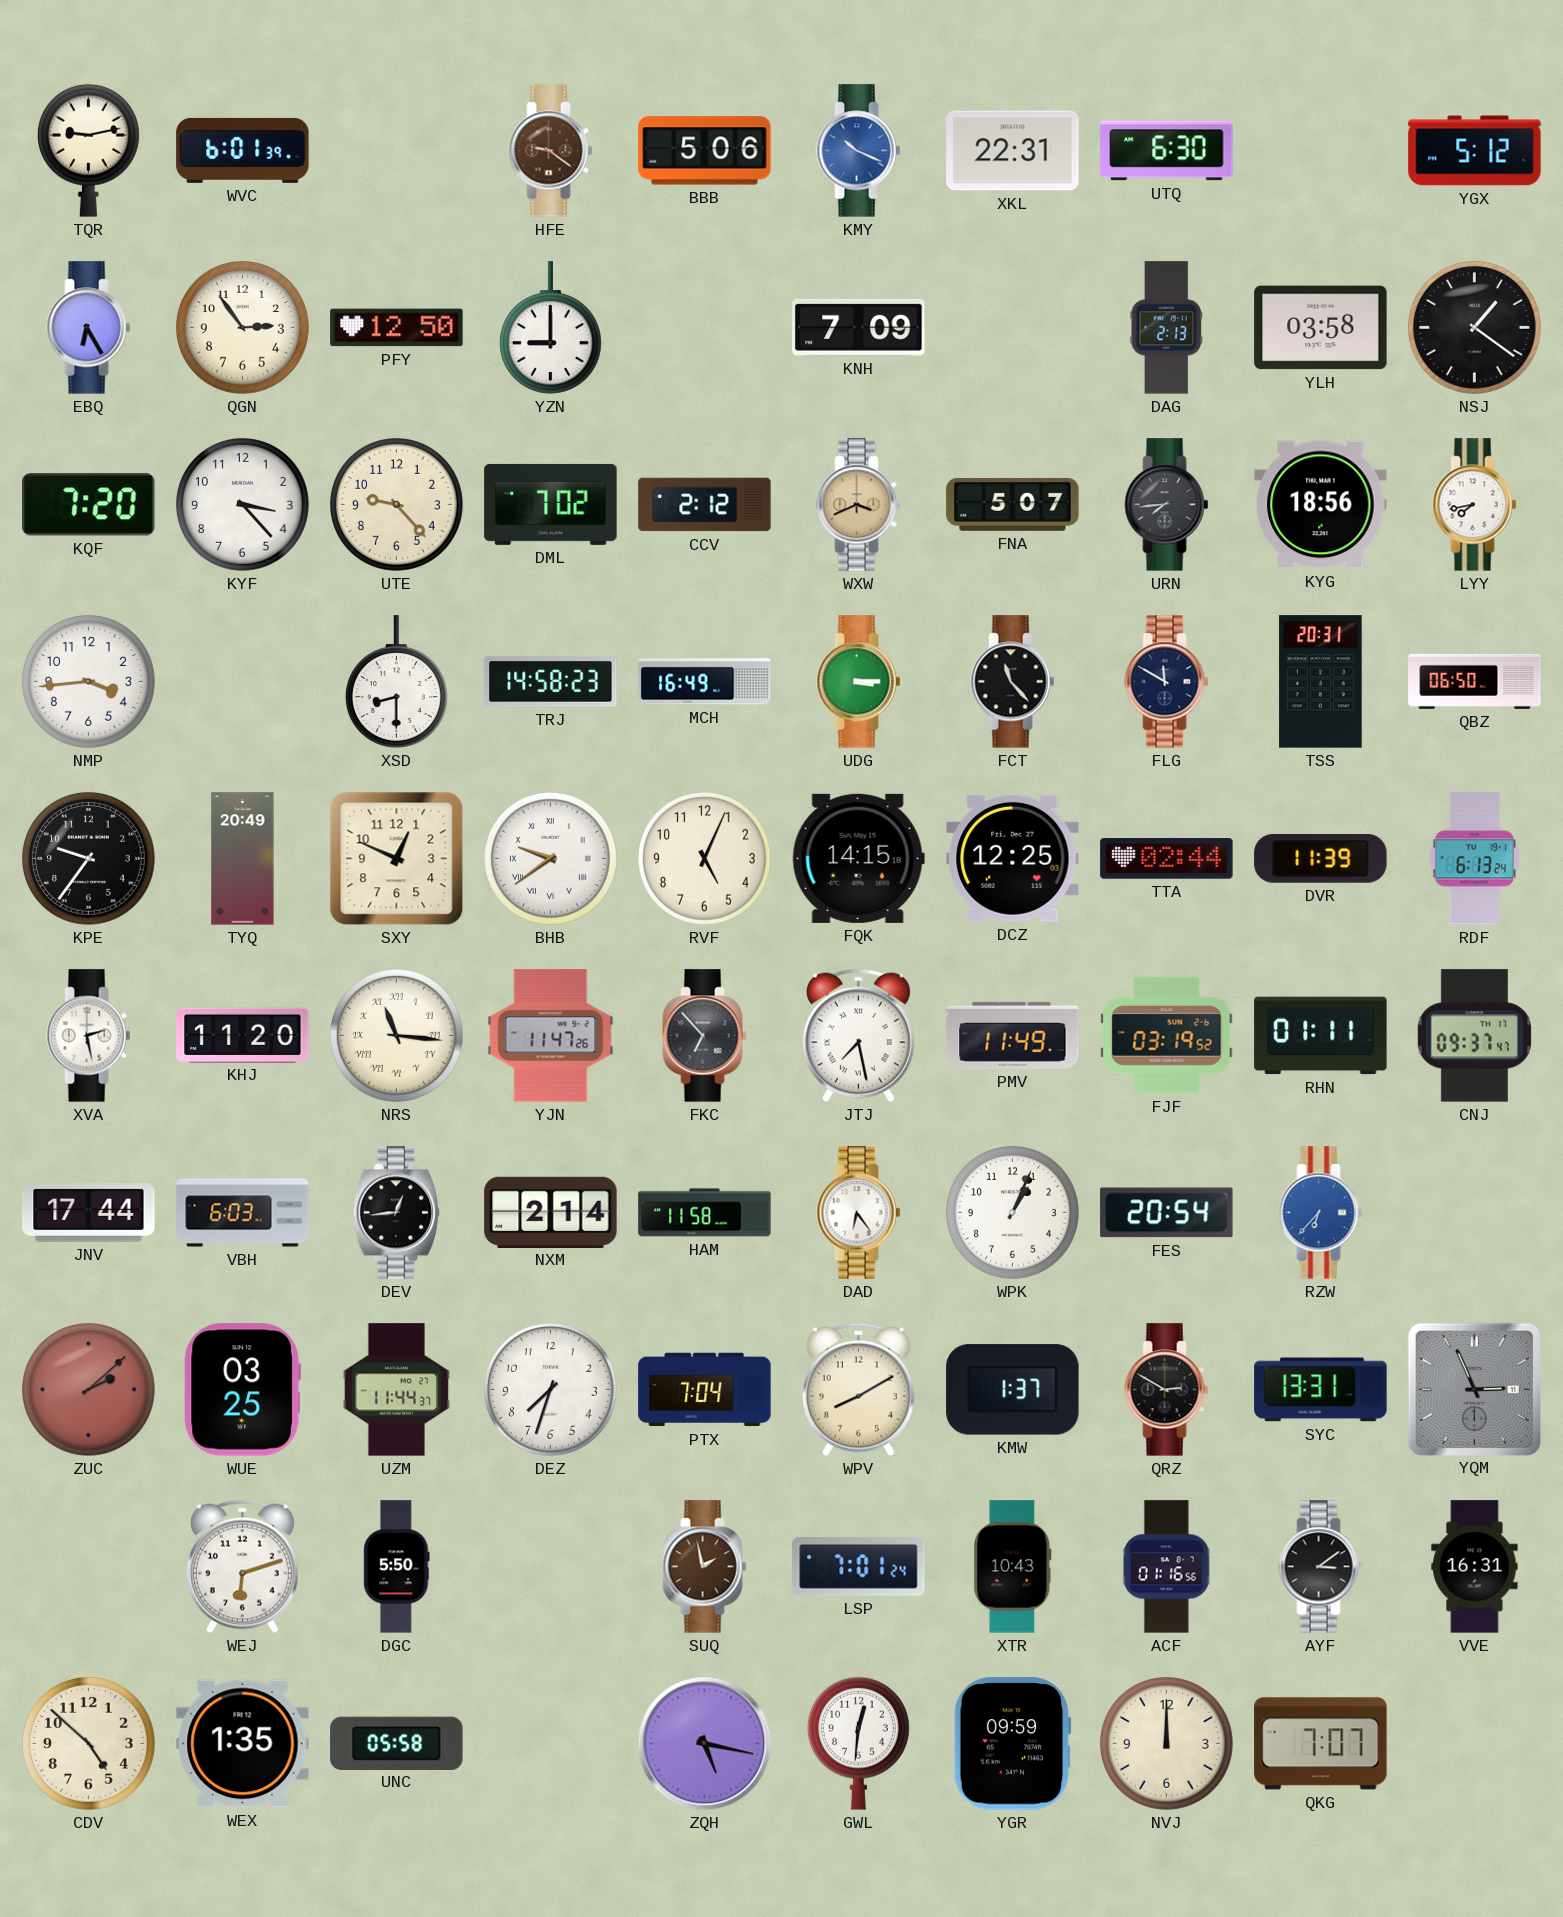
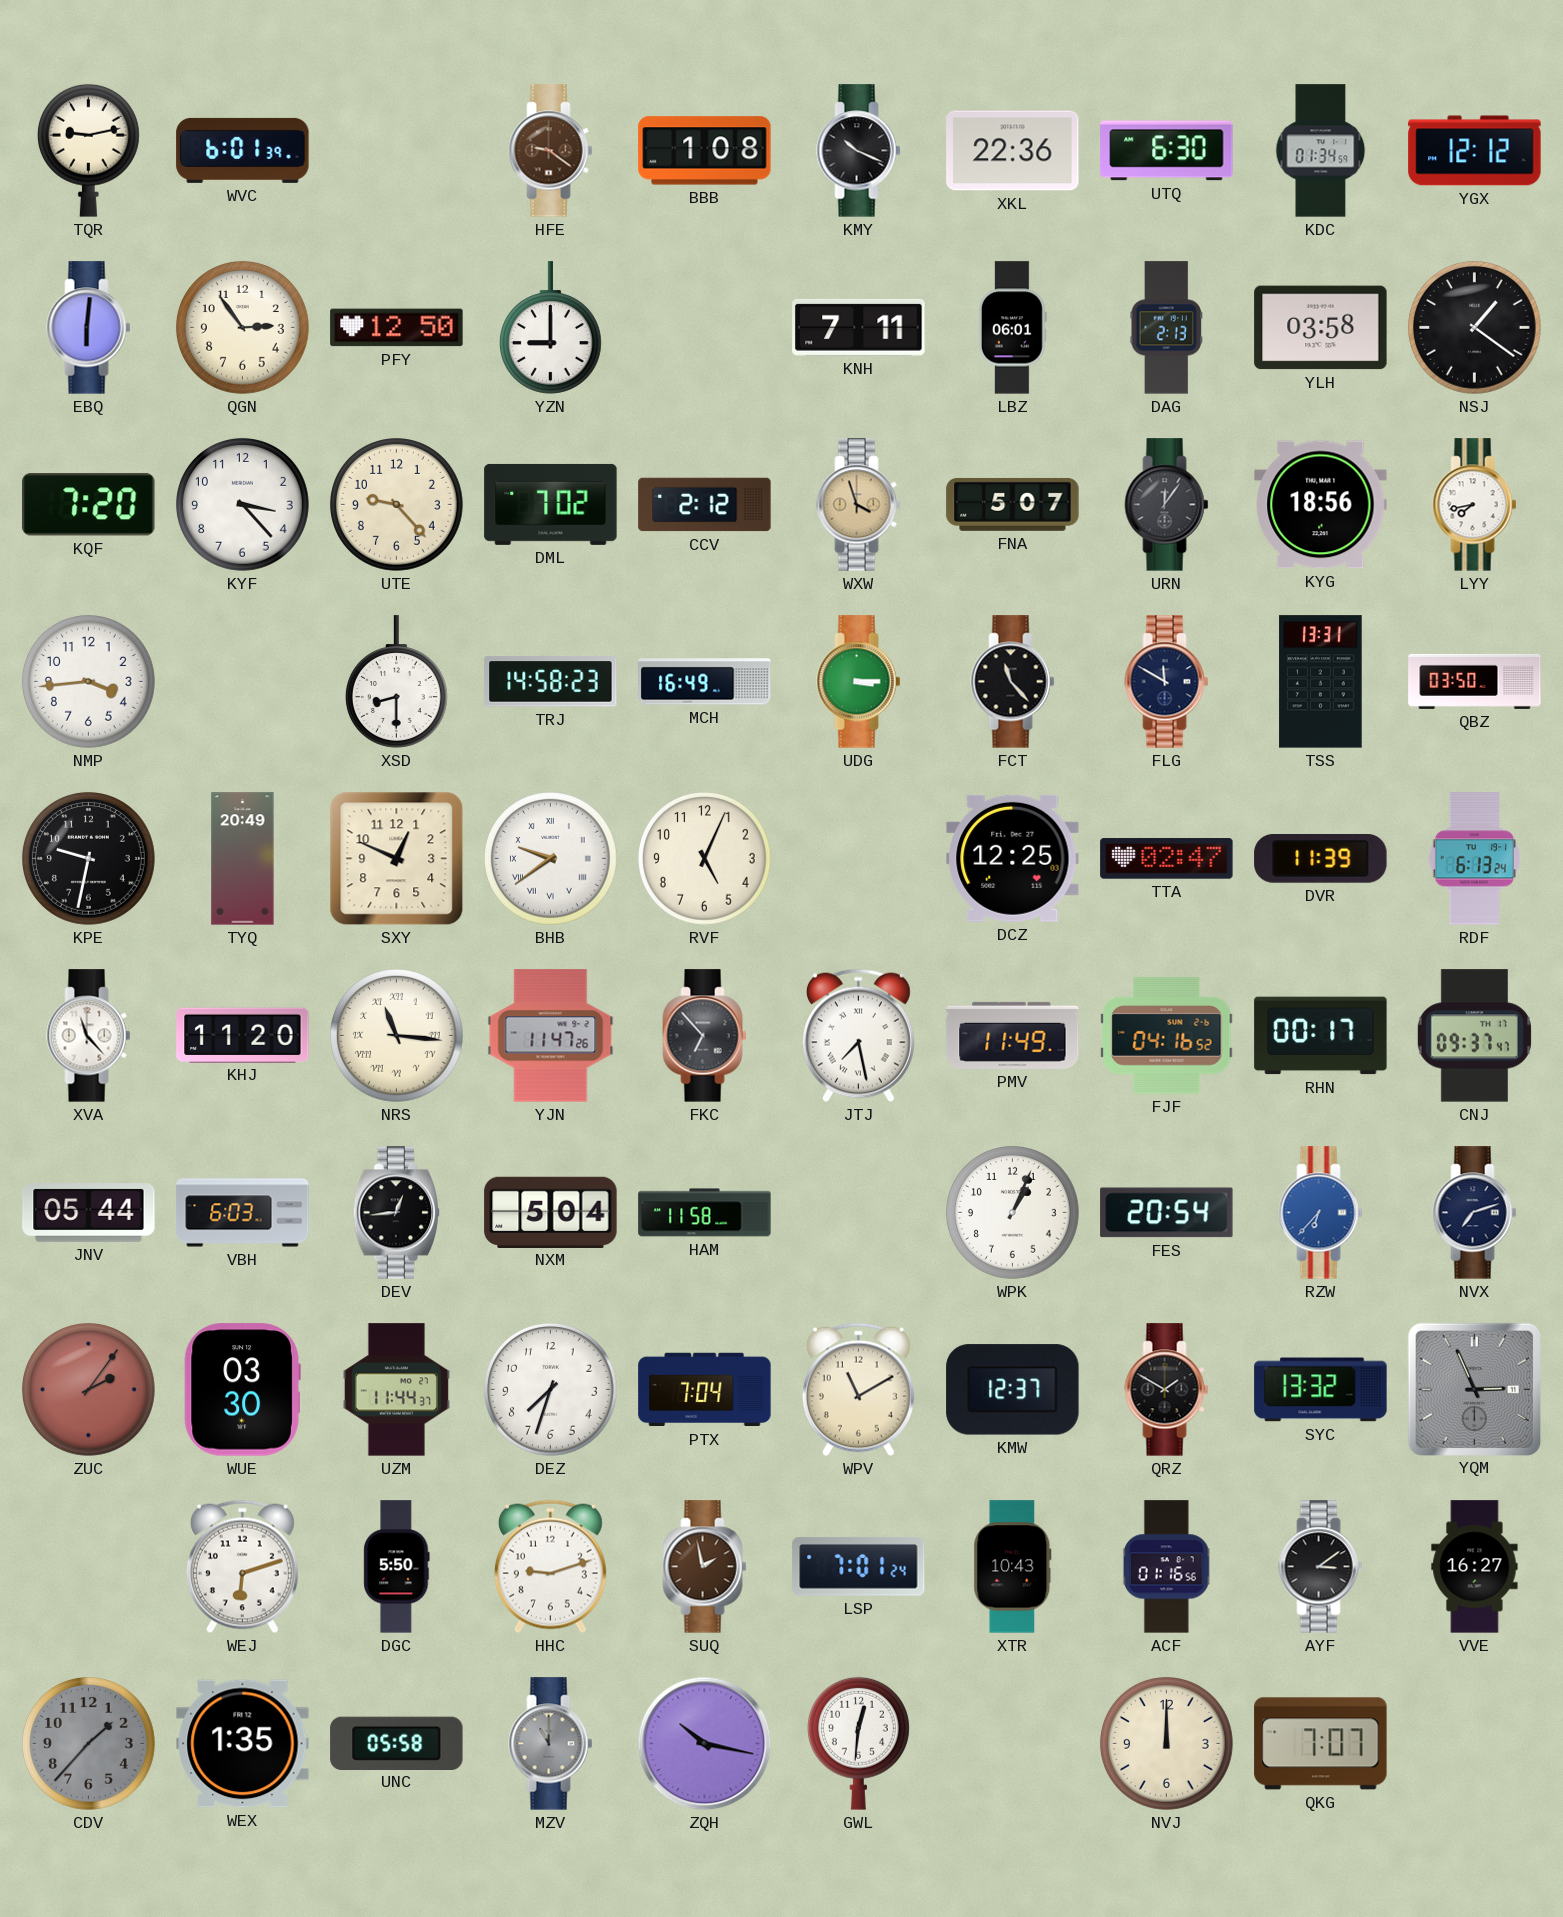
BBB: 5:06 -> 1:08
KMY dial: blue -> black
XKL: 22:31 -> 22:36
KDC: none -> 01:34
YGX: 5:12 -> 12:12
EBQ: 6:25 -> 6:01
KNH: 7:09 -> 7:11
LBZ: none -> 06:01
WXW: 3:41 -> 3:57
URN: 7:44 -> 12:06
TSS: 20:31 -> 13:31
QBZ: 06:50 -> 03:50
KPE: 9:36 -> 9:32
FQK: 14:15 -> none
TTA: 02:44 -> 02:47
XVA: 2:28 -> 11:23
FJF: 03:19 -> 04:16
RHN: 01:11 -> 00:17
JNV: 17:44 -> 05:44
NXM: 2:14 -> 5:04
DAD: 6:24 -> none
NVX: none -> 7:12
ZUC: 2:08 -> 2:06
WUE: 03:25 -> 03:30
WPV: 8:10 -> 11:10
KMW: 1:37 -> 12:37
QRZ: 2:50 -> 1:50
SYC: 13:31 -> 13:32
HHC: none -> 9:12
VVE: 16:31 -> 16:27
CDV: 4:52 -> 1:37
CDV dial: cream -> grey
MZV: none -> 11:00
ZQH: 5:17 -> 10:17
YGR: 09:59 -> none
